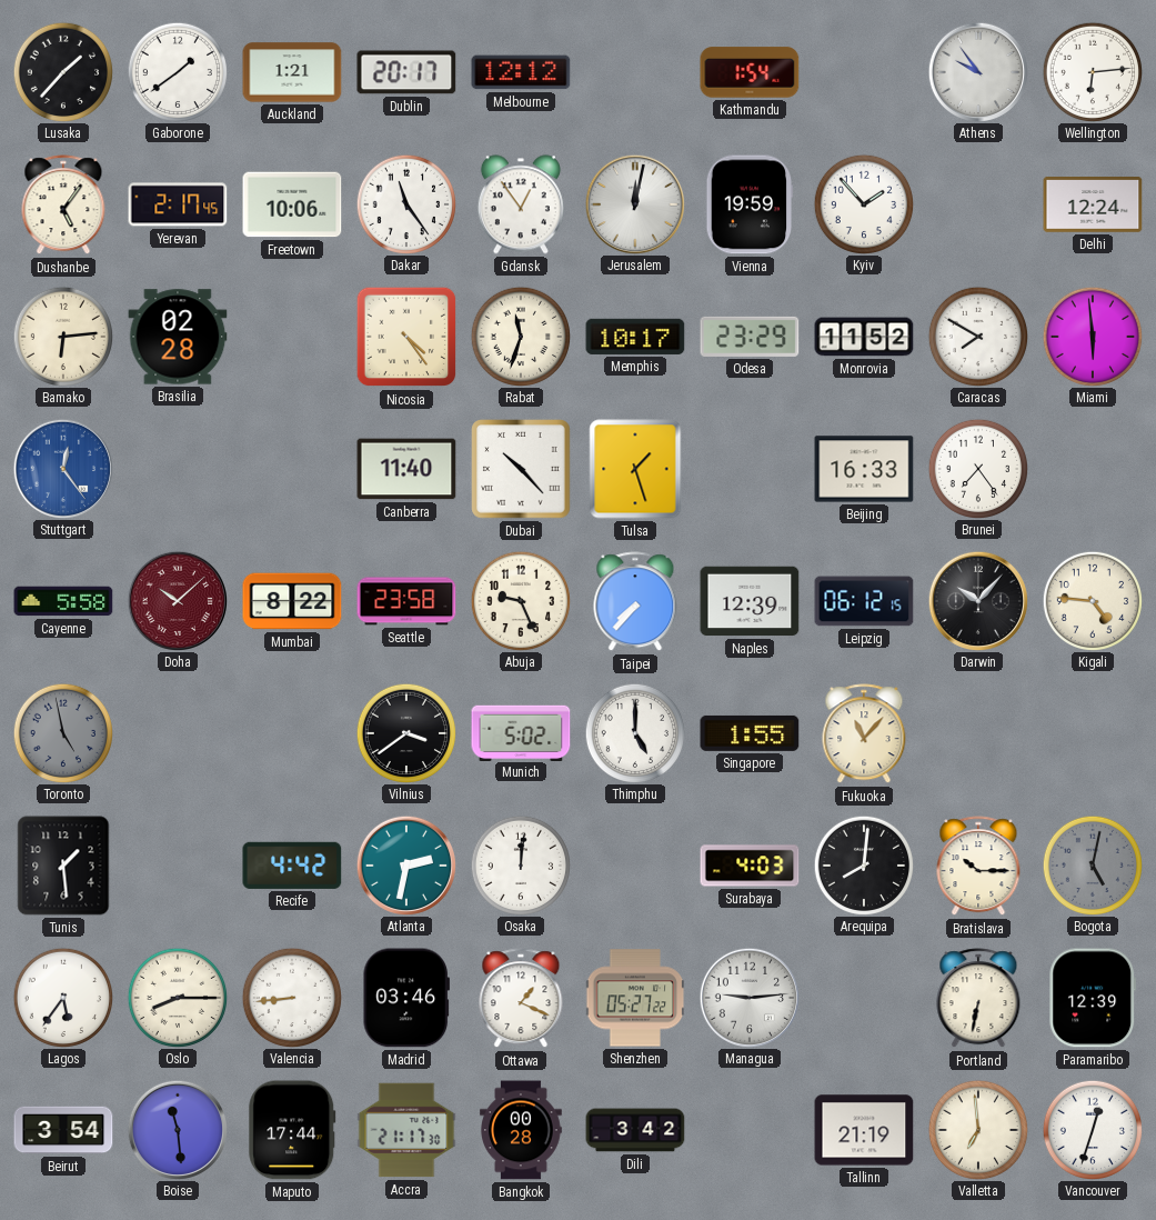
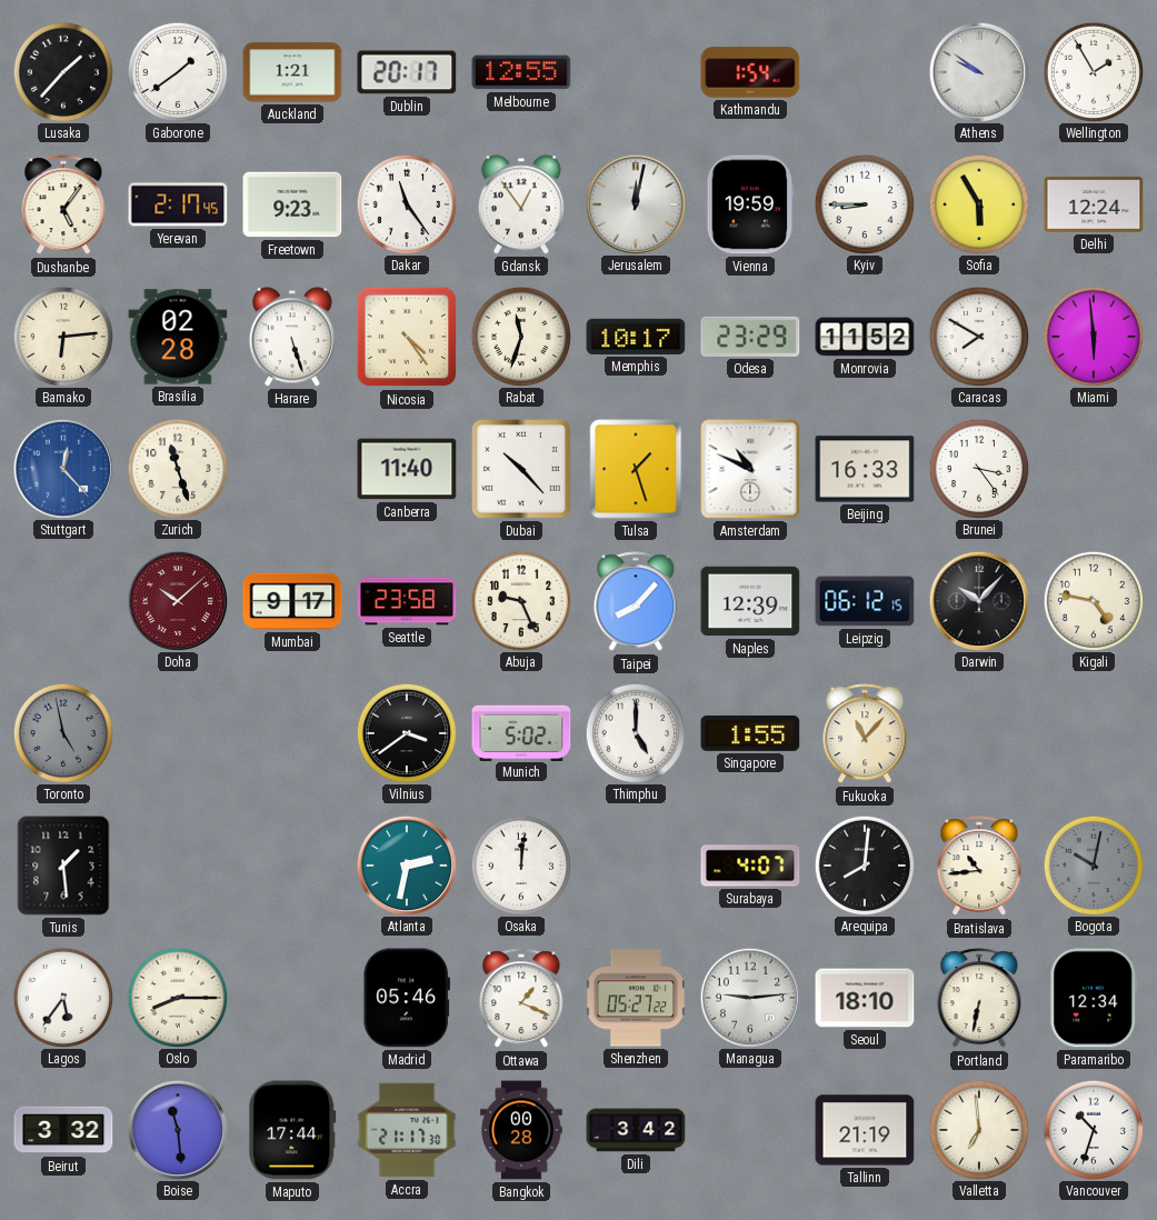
Melbourne: 12:12 -> 12:55
Athens: 9:54 -> 9:51
Wellington: 6:14 -> 1:55
Freetown: 10:06 -> 9:23
Kyiv: 1:53 -> 8:45
Sofia: none -> 5:55
Harare: none -> 5:27
Stuttgart: 12:24 -> 12:23
Zurich: none -> 11:27
Amsterdam: none -> 10:49
Brunei: 7:24 -> 3:24
Cayenne: 5:58 -> none
Mumbai: 8:22 -> 9:17
Taipei: 7:37 -> 8:07
Kigali: 4:46 -> 4:47
Recife: 4:42 -> none
Surabaya: 4:03 -> 4:07
Bratislava: 10:15 -> 10:44
Bogota: 5:02 -> 10:02
Valencia: 8:44 -> none
Madrid: 03:46 -> 05:46
Seoul: none -> 18:10
Paramaribo: 12:39 -> 12:34
Beirut: 3:54 -> 3:32
Vancouver: 12:33 -> 10:33
